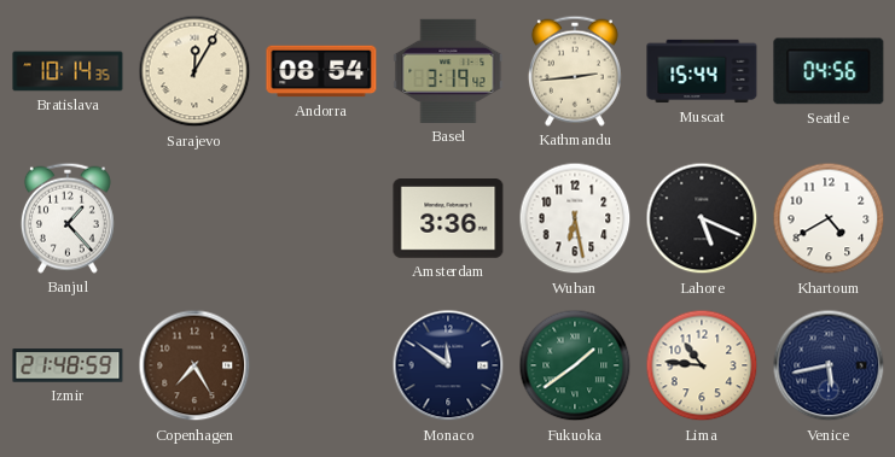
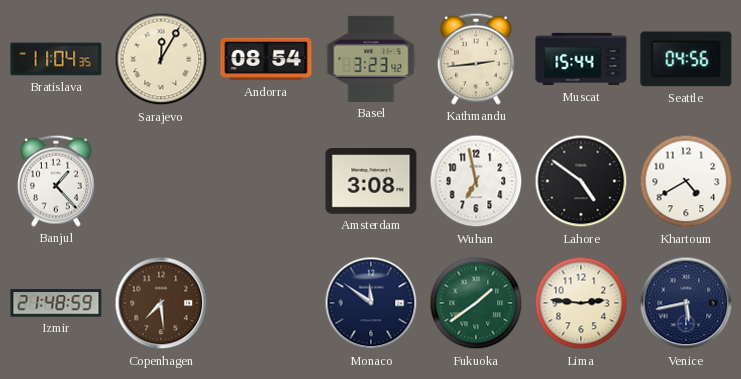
Bratislava: 10:14 -> 11:04
Basel: 3:19 -> 3:23
Amsterdam: 3:36 -> 3:08
Wuhan: 6:28 -> 6:58
Lahore: 5:19 -> 4:51
Copenhagen: 7:25 -> 7:29
Lima: 10:46 -> 2:46
